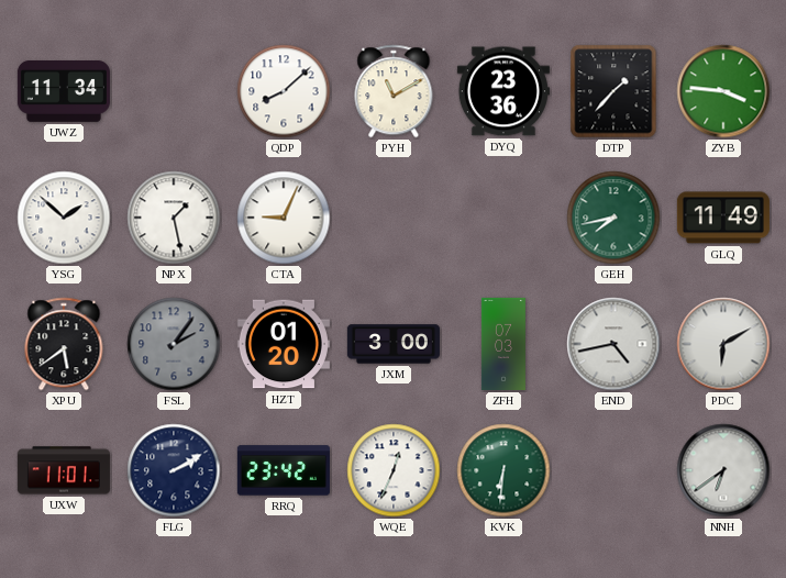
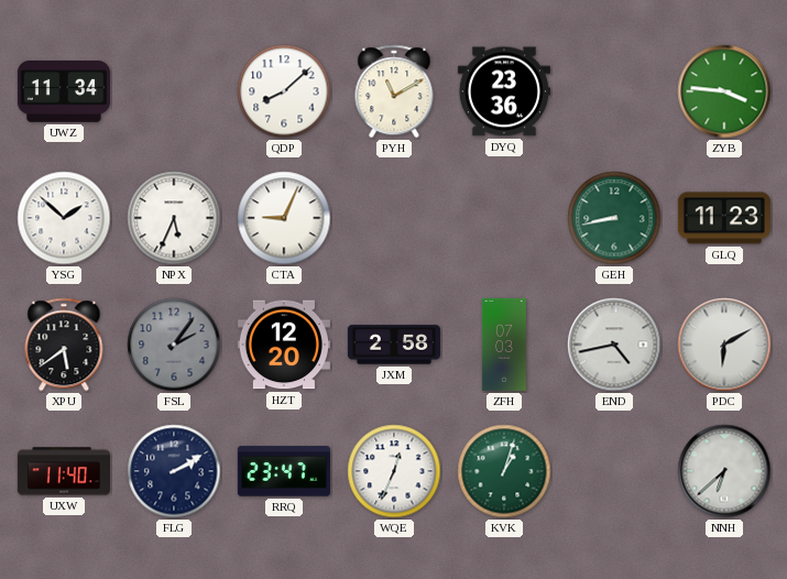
DTP: 1:37 -> none
NPX: 1:28 -> 5:34
GEH: 7:43 -> 8:43
GLQ: 11:49 -> 11:23
HZT: 01:20 -> 12:20
JXM: 3:00 -> 2:58
UXW: 11:01 -> 11:40
RRQ: 23:42 -> 23:47
KVK: 6:31 -> 1:03
NNH: 6:39 -> 6:38
